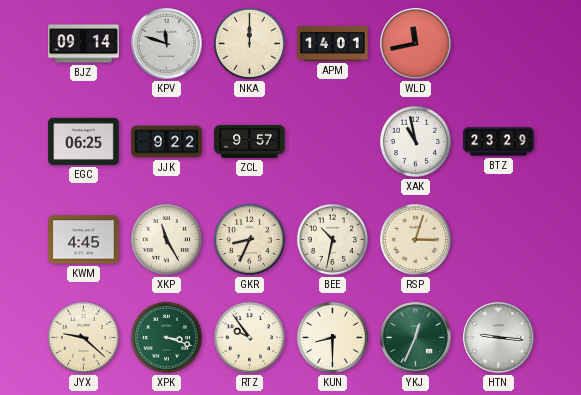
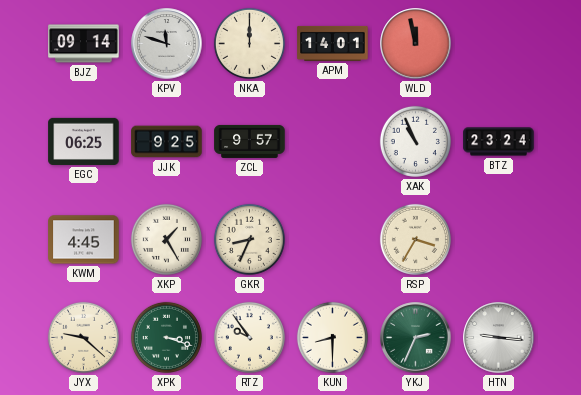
WLD: 11:43 -> 11:58
JJK: 9:22 -> 9:25
XAK: 10:58 -> 10:56
BTZ: 23:29 -> 23:24
XKP: 11:25 -> 1:25
BEE: 10:32 -> none
RSP: 3:03 -> 3:35
YKJ: 12:34 -> 2:34
